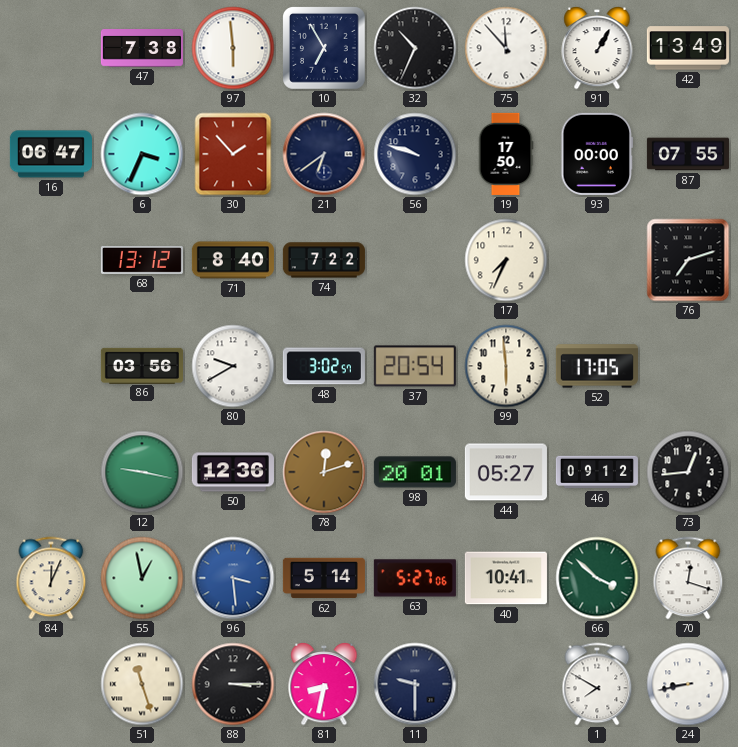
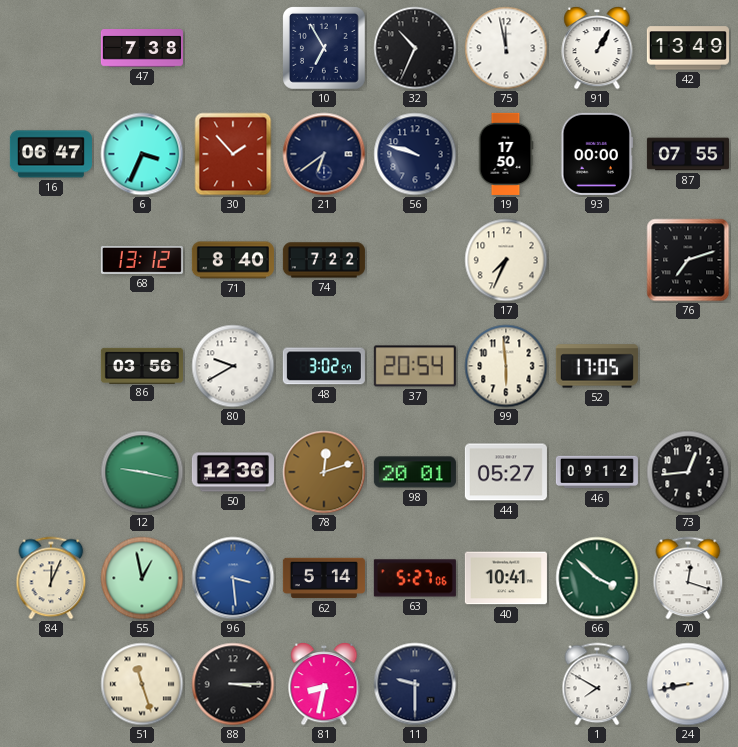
97: 5:59 -> none
75: 11:53 -> 11:58
